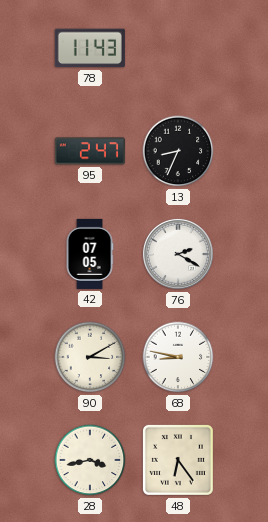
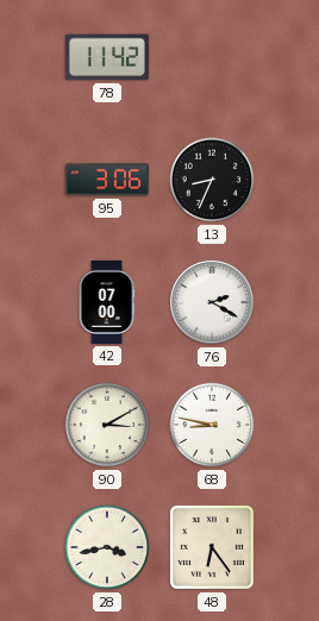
78: 11:43 -> 11:42
95: 2:47 -> 3:06
42: 07:05 -> 07:00
